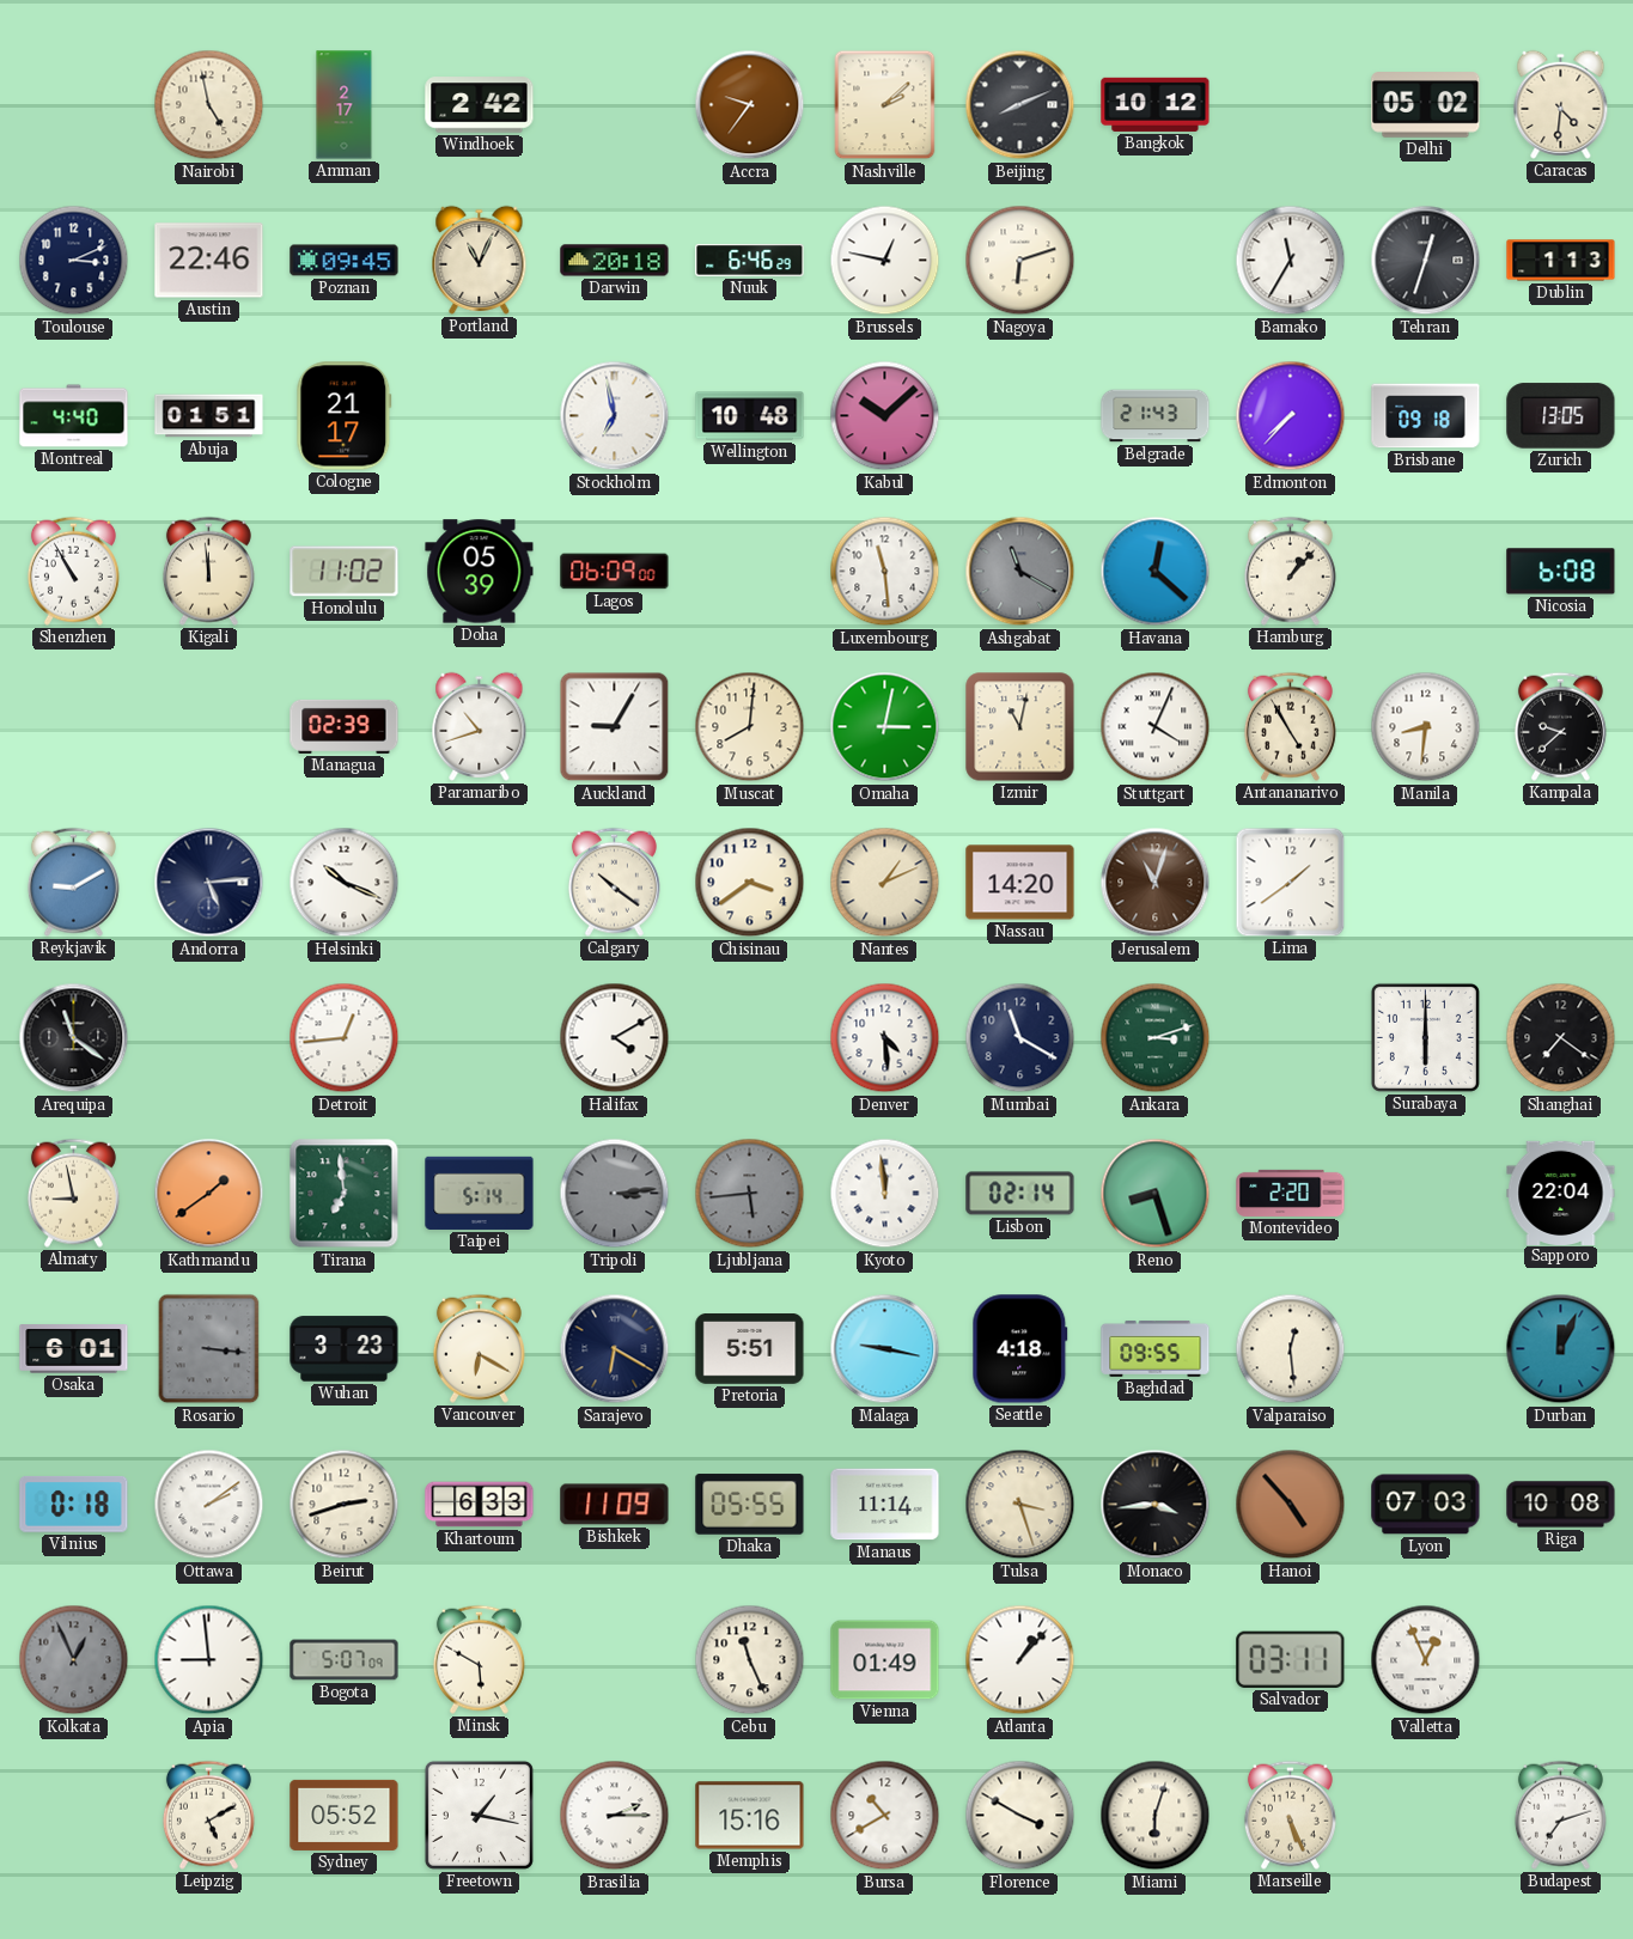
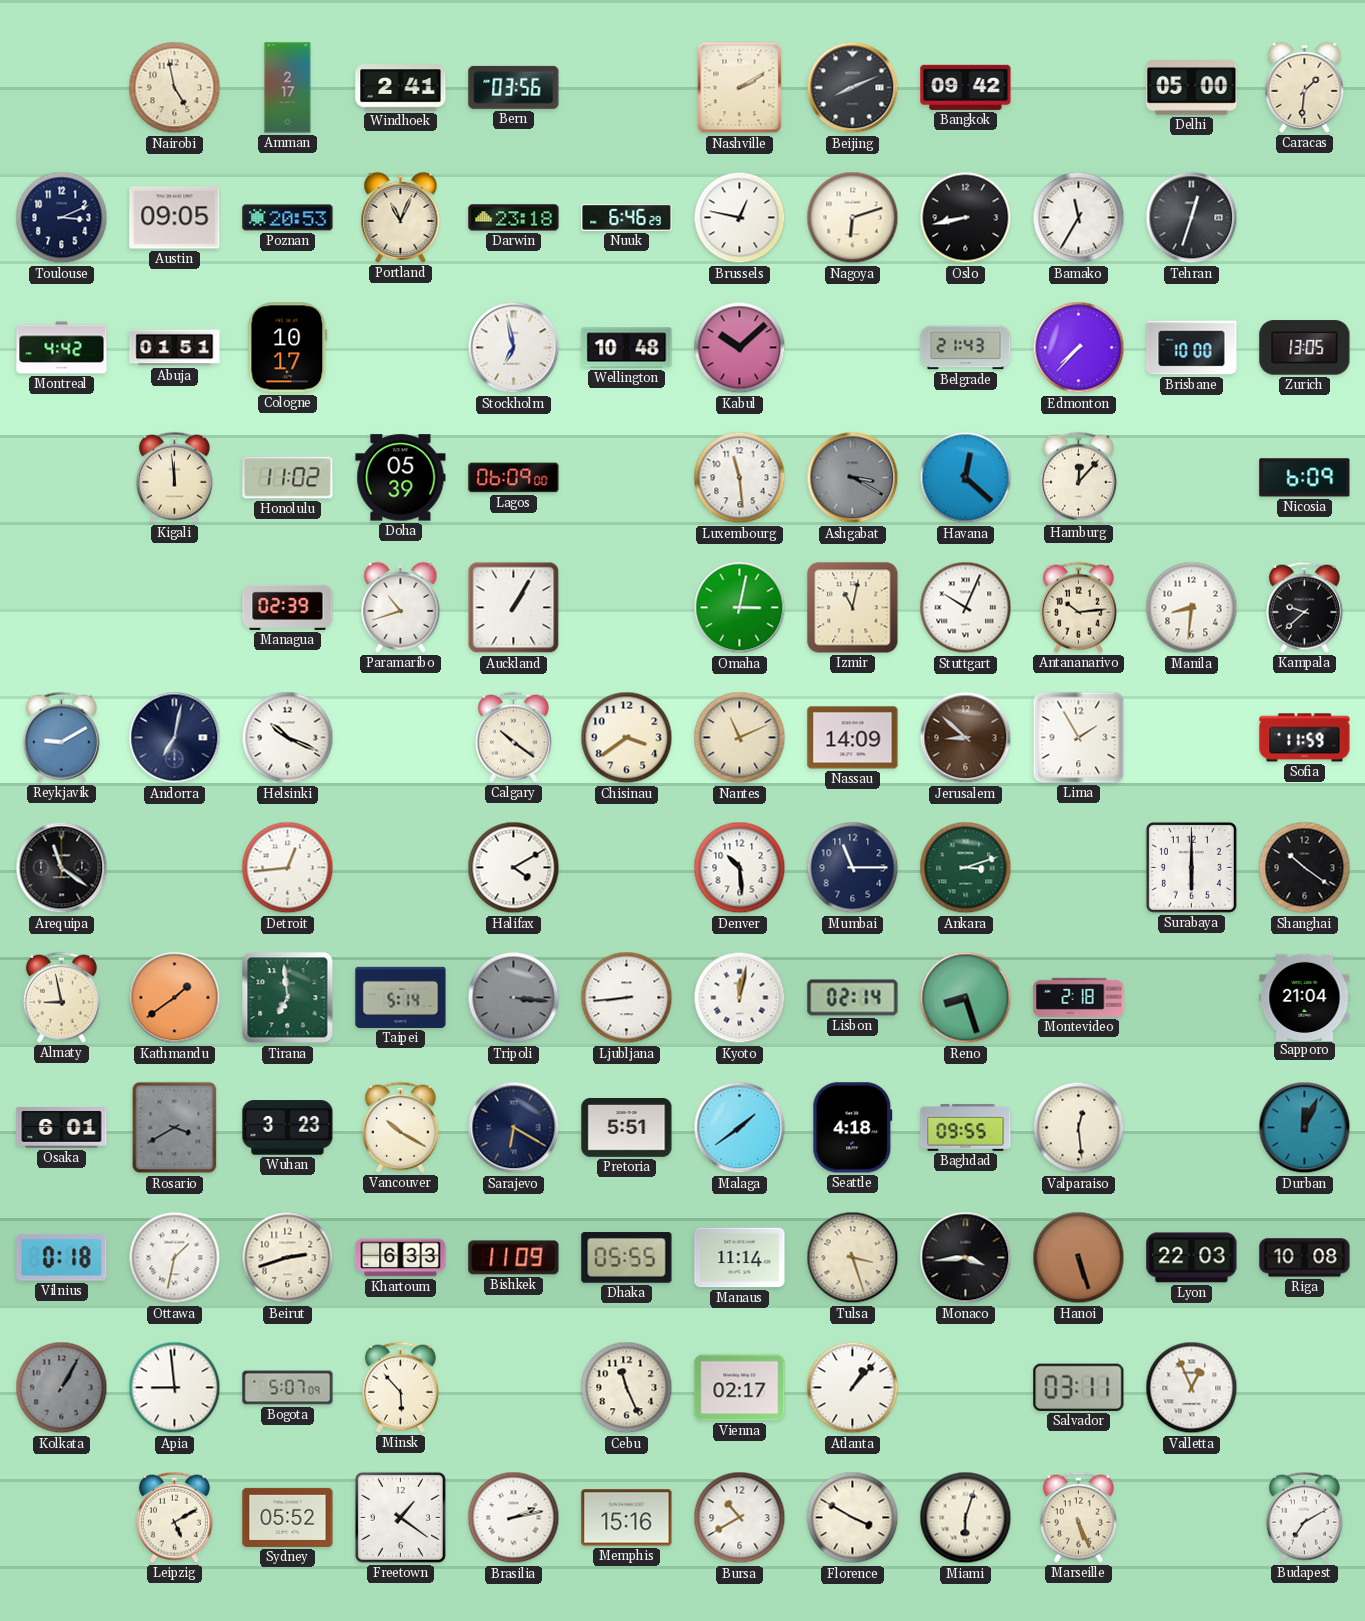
Windhoek: 2:42 -> 2:41
Bern: none -> 03:56
Accra: 9:36 -> none
Nashville: 2:08 -> 2:10
Bangkok: 10:12 -> 09:42
Delhi: 05:02 -> 05:00
Caracas: 4:31 -> 1:31
Austin: 22:46 -> 09:05
Poznan: 09:45 -> 20:53
Darwin: 20:18 -> 23:18
Oslo: none -> 8:43
Dublin: 1:13 -> none
Montreal: 4:40 -> 4:42
Cologne: 21:17 -> 10:17
Brisbane: 09:18 -> 10:00
Shenzhen: 10:55 -> none
Ashgabat: 11:20 -> 3:20
Hamburg: 1:07 -> 12:07
Nicosia: 6:08 -> 6:09
Auckland: 9:05 -> 1:05
Muscat: 8:01 -> none
Stuttgart: 4:04 -> 10:04
Antananarivo: 4:55 -> 10:14
Andorra: 5:14 -> 7:02
Nantes: 1:11 -> 11:11
Nassau: 14:20 -> 14:09
Jerusalem: 11:03 -> 8:52
Lima: 1:39 -> 1:55
Sofia: none -> 11:59
Denver: 4:29 -> 10:29
Mumbai: 11:20 -> 11:15
Shanghai: 7:21 -> 10:21
Tripoli: 3:14 -> 3:16
Ljubljana: 5:44 -> 8:44
Ljubljana dial: grey -> white
Kyoto: 11:59 -> 12:02
Montevideo: 2:20 -> 2:18
Sapporo: 22:04 -> 21:04
Rosario: 3:16 -> 3:40
Vancouver: 6:20 -> 10:20
Malaga: 9:17 -> 1:39
Ottawa: 2:09 -> 1:32
Hanoi: 4:53 -> 5:27
Lyon: 07:03 -> 22:03
Kolkata: 12:56 -> 1:05
Minsk: 5:50 -> 5:53
Vienna: 01:49 -> 02:17
Freetown: 1:17 -> 1:21
Brasilia: 2:15 -> 2:13
Budapest: 7:12 -> 7:10
